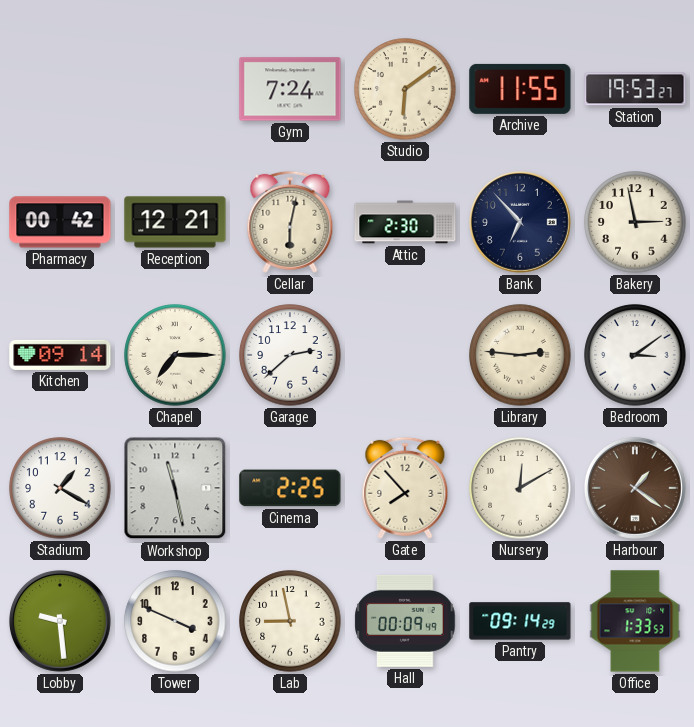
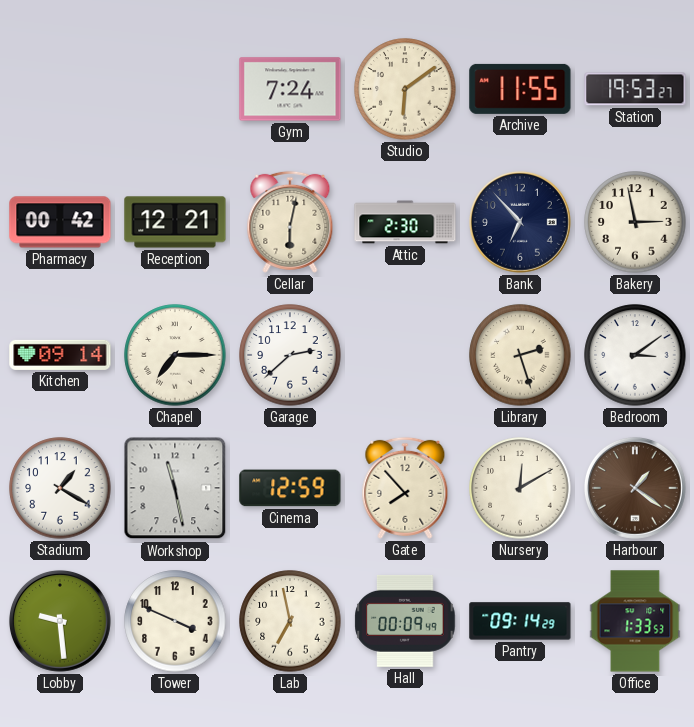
Library: 2:46 -> 2:27
Cinema: 2:25 -> 12:59
Lab: 8:58 -> 6:58
